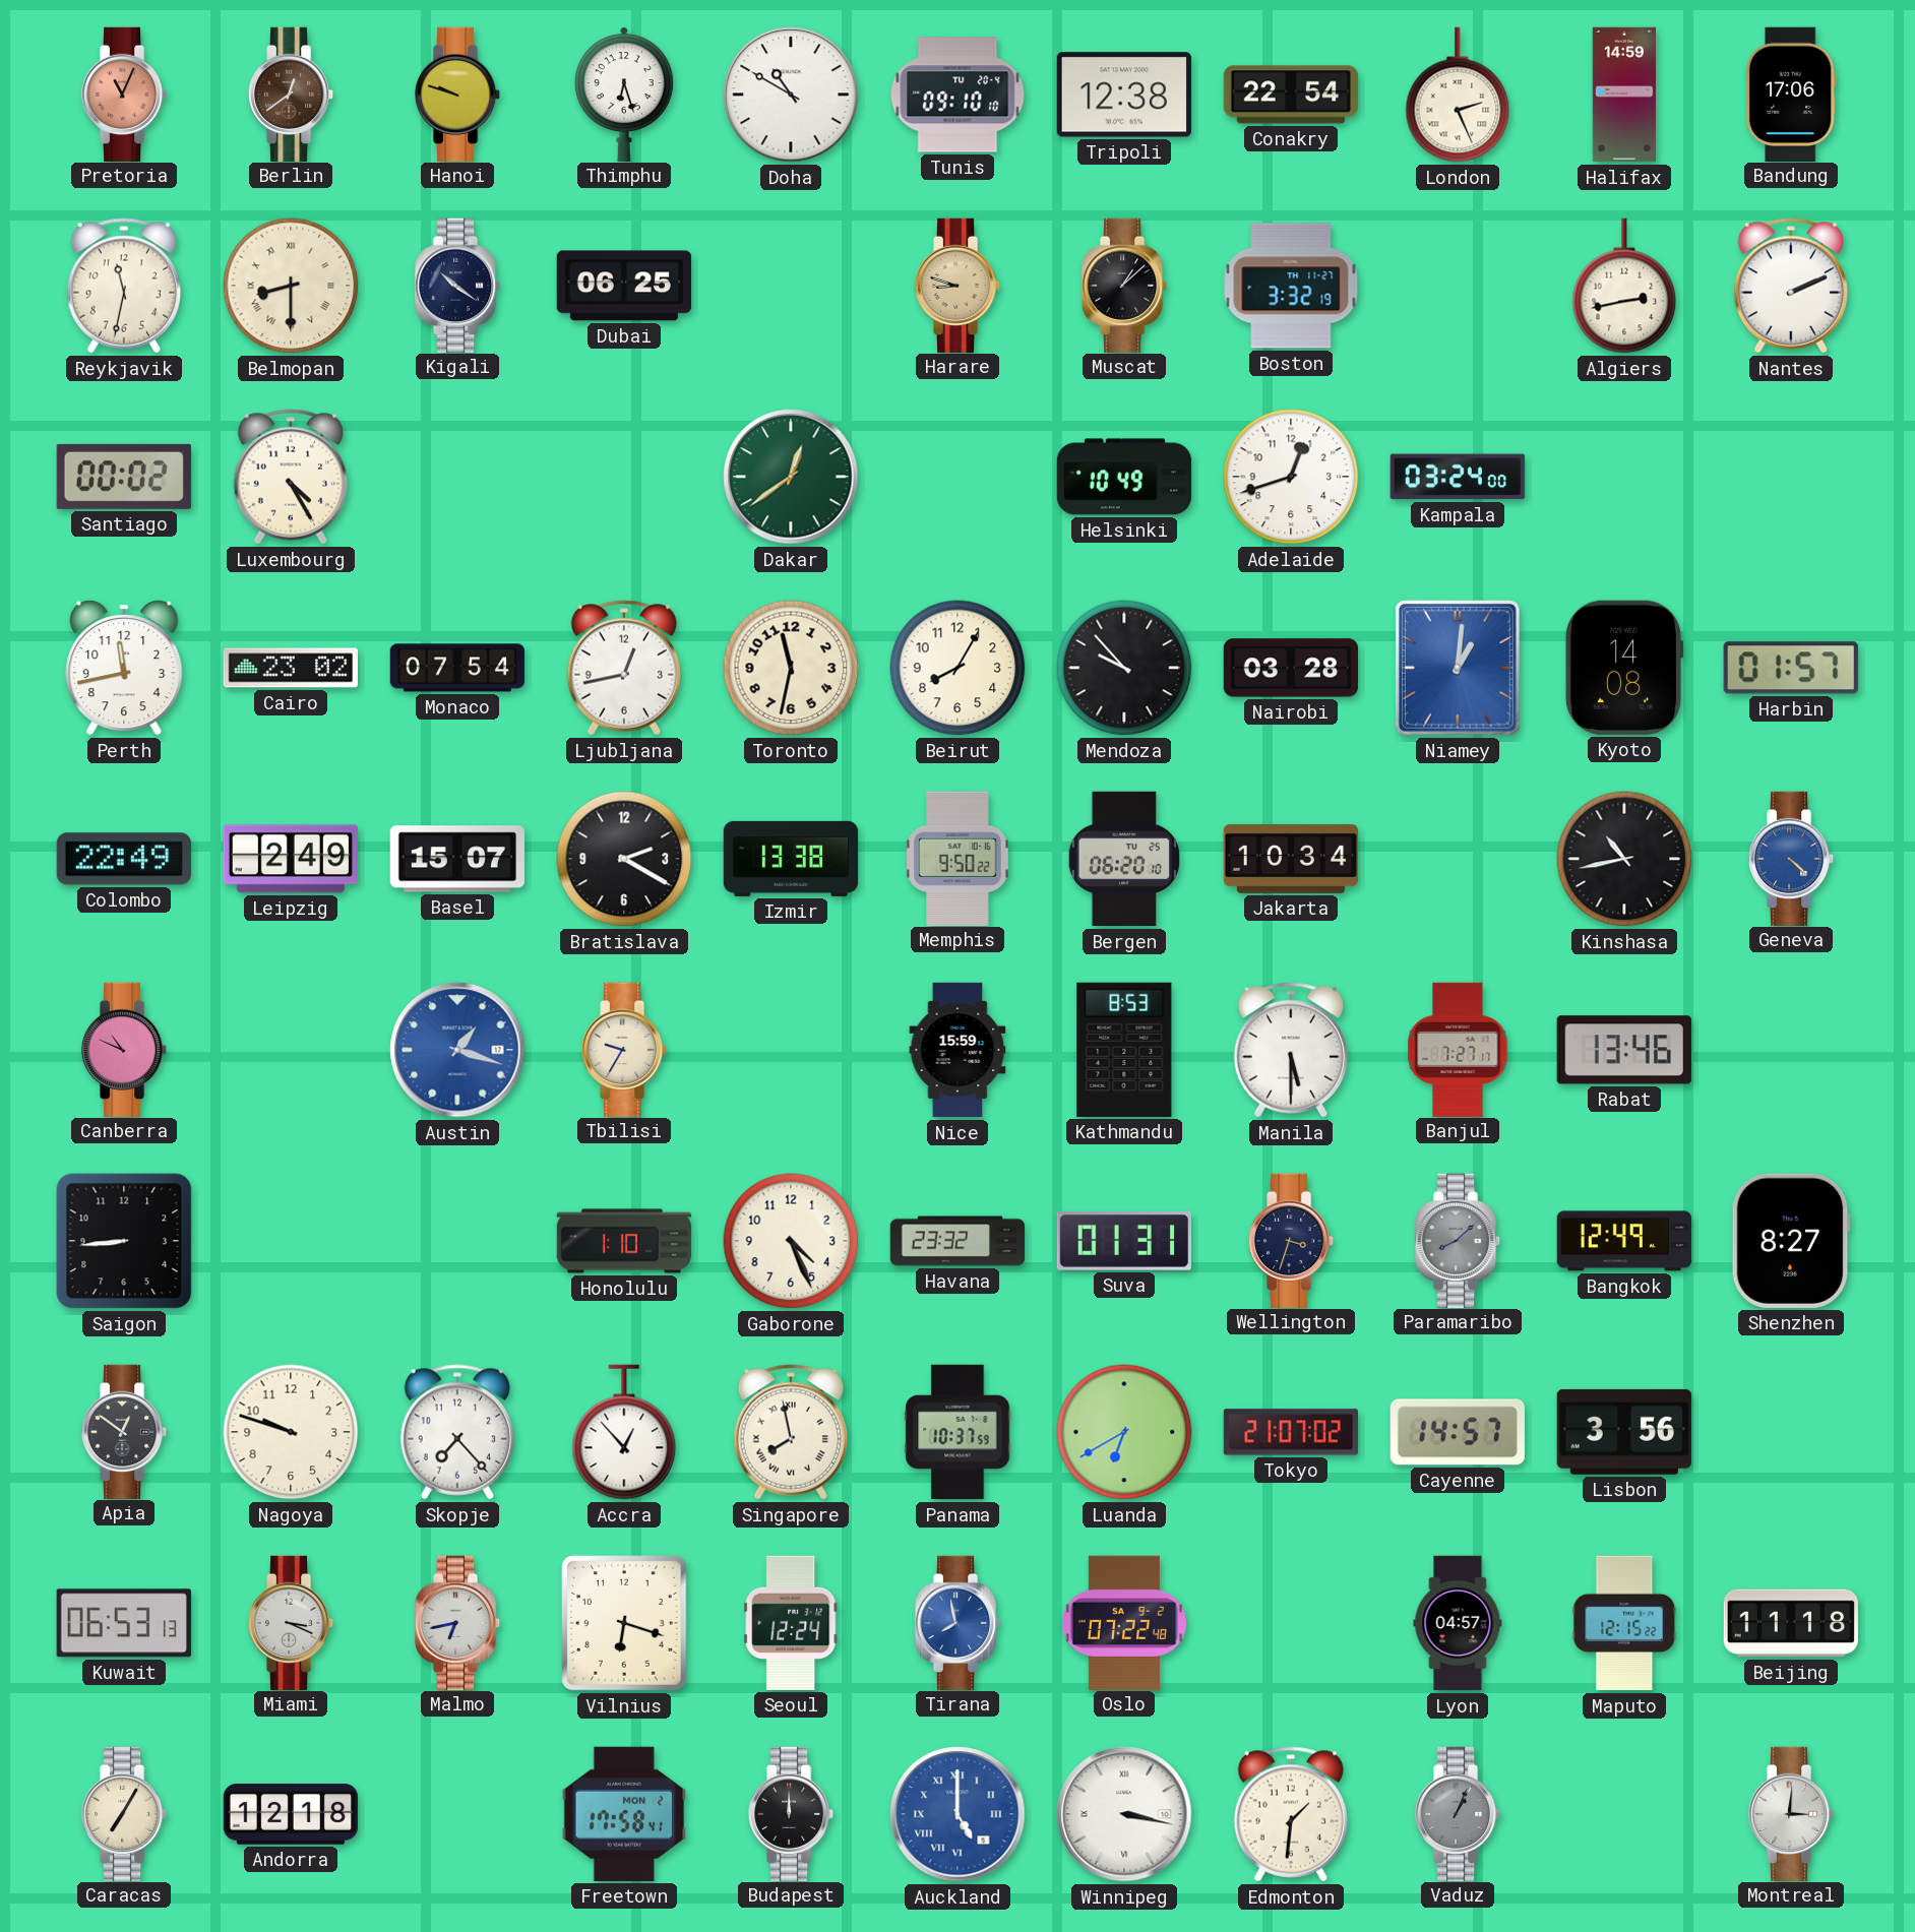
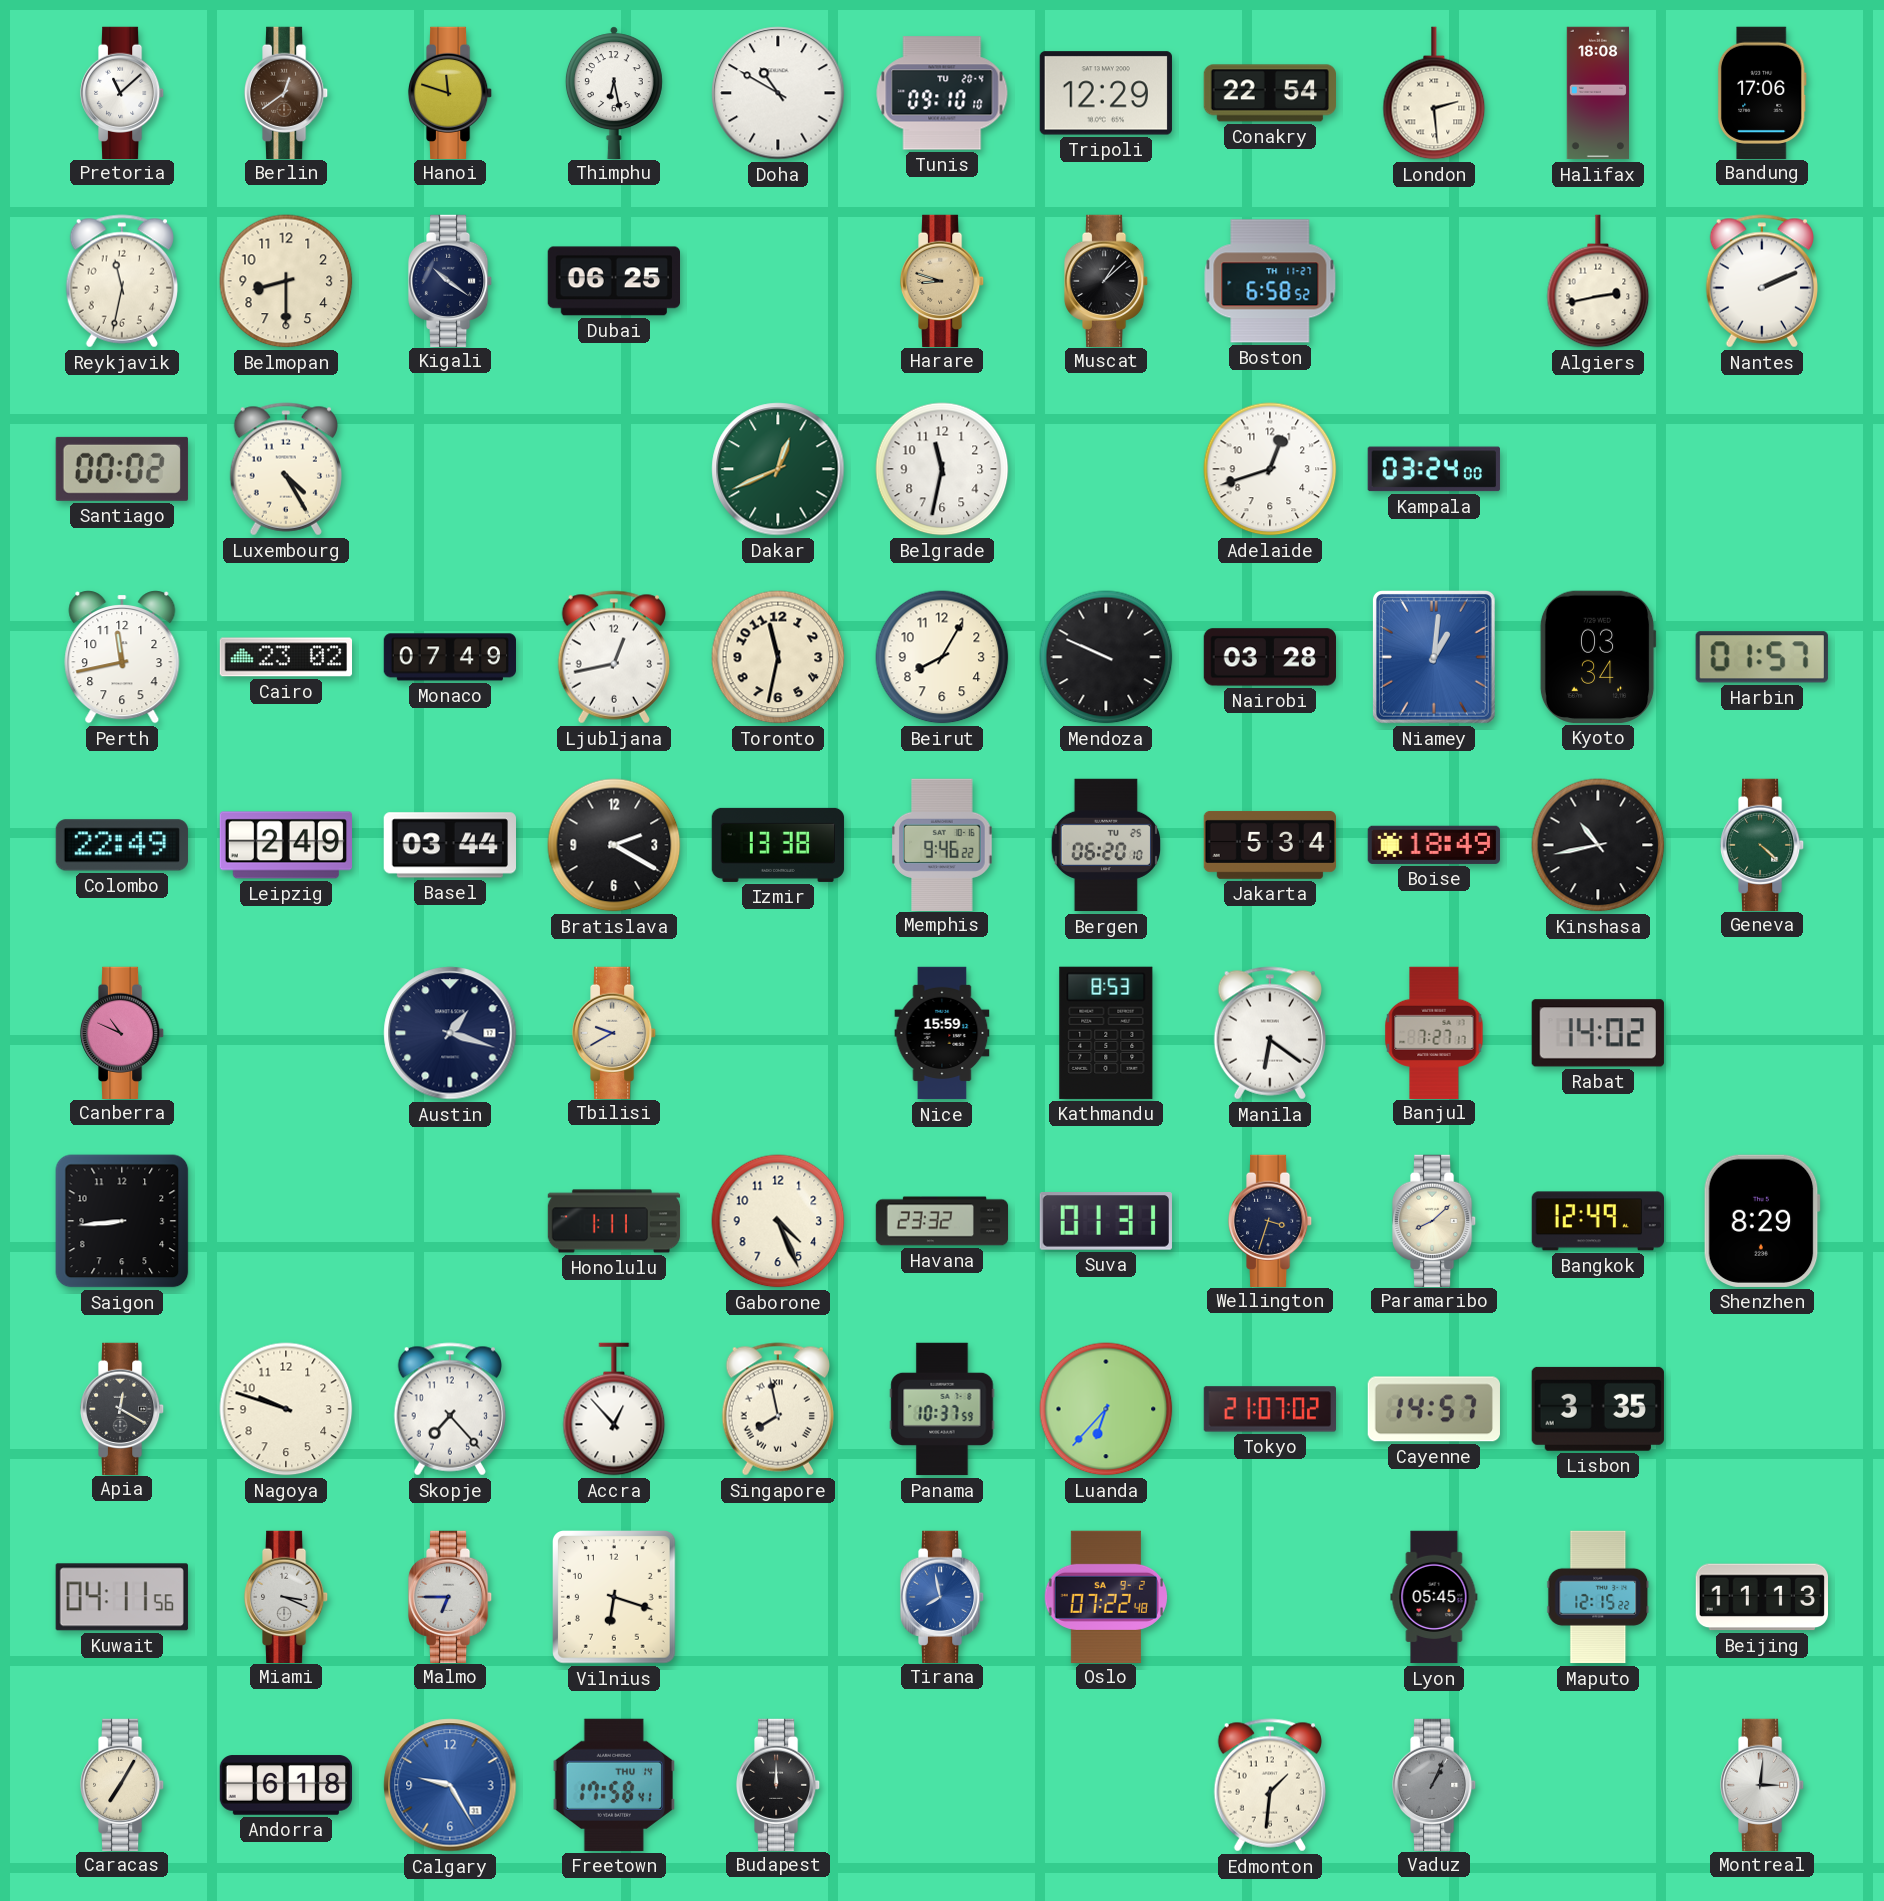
Pretoria: 11:04 -> 11:08
Pretoria dial: salmon -> white
Hanoi: 9:48 -> 11:48
Thimphu: 6:27 -> 6:28
Tripoli: 12:38 -> 12:29
London: 2:26 -> 2:29
Halifax: 14:59 -> 18:08
Belmopan numerals: Roman -> Arabic
Boston: 3:32 -> 6:58
Dakar: 12:39 -> 12:41
Belgrade: none -> 11:32
Helsinki: 10:49 -> none
Monaco: 07:54 -> 07:49
Mendoza: 9:53 -> 9:49
Kyoto: 14:08 -> 03:34
Basel: 15:07 -> 03:44
Memphis: 9:50 -> 9:46
Jakarta: 10:34 -> 5:34
Boise: none -> 18:49
Geneva dial: blue -> green
Austin dial: blue -> navy
Tbilisi: 9:35 -> 9:40
Manila: 5:30 -> 6:21
Rabat: 13:46 -> 14:02
Honolulu: 1:10 -> 1:11
Paramaribo dial: grey -> cream
Shenzhen: 8:27 -> 8:29
Apia: 12:51 -> 12:20
Luanda: 6:40 -> 6:37
Lisbon: 3:56 -> 3:35
Kuwait: 06:53 -> 04:11
Malmo: 6:43 -> 6:45
Seoul: 12:24 -> none
Lyon: 04:57 -> 05:45
Beijing: 11:18 -> 11:13
Andorra: 12:18 -> 6:18
Calgary: none -> 9:25
Freetown date: MON 2 -> THU 14
Auckland: 5:00 -> none
Winnipeg: 3:17 -> none
